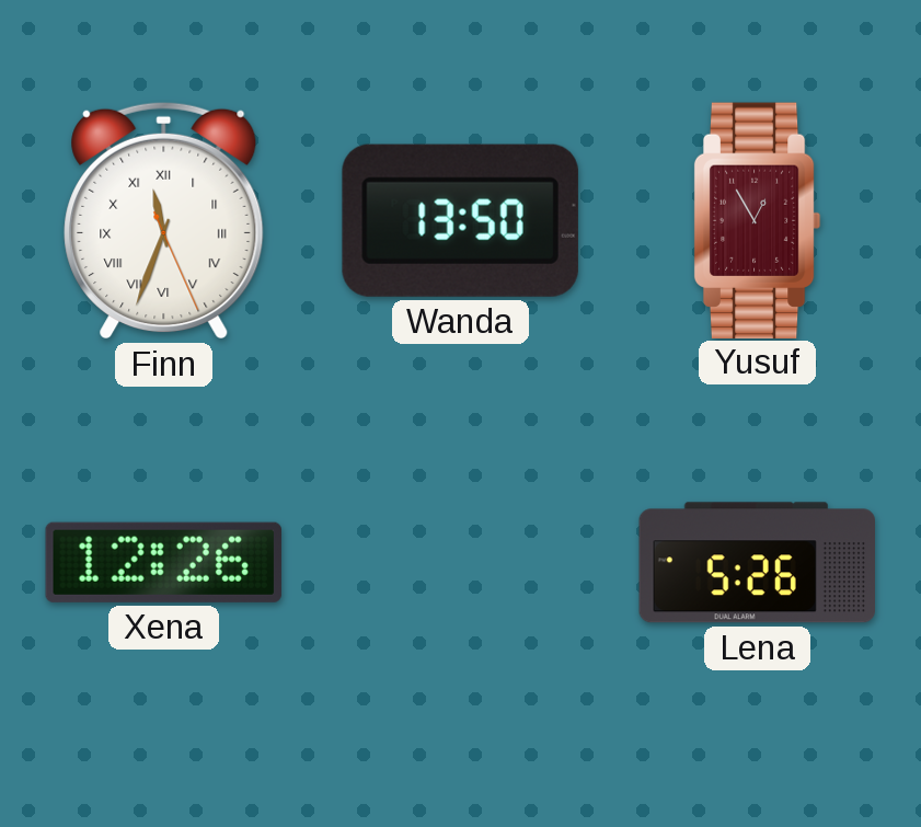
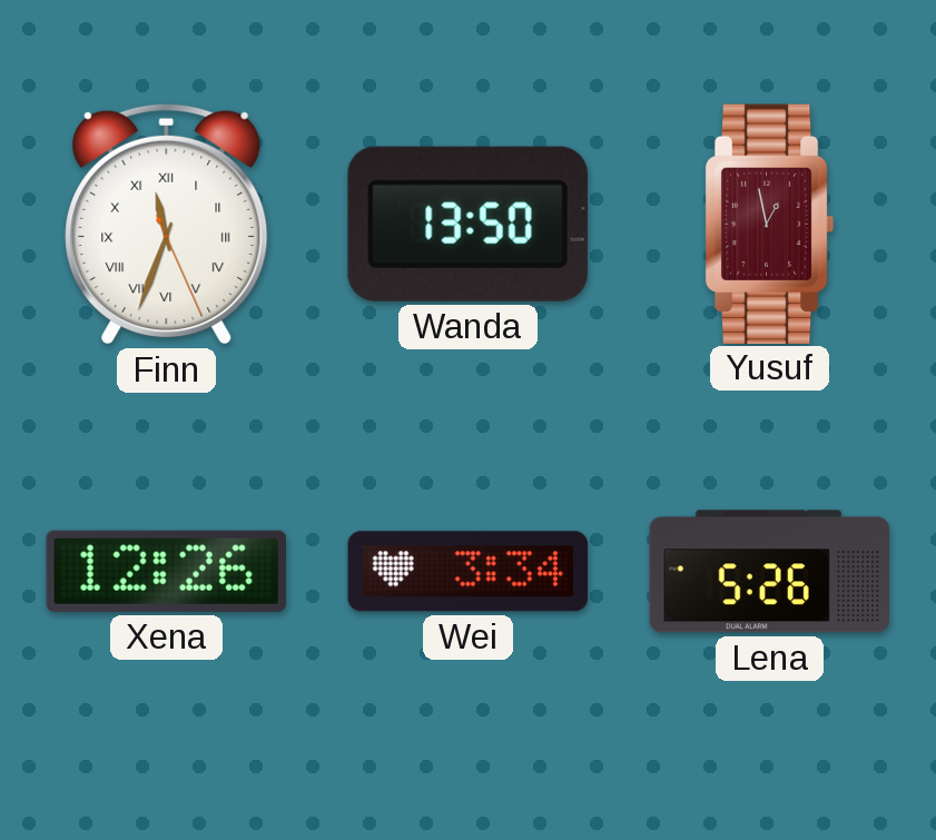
Yusuf: 12:55 -> 12:58
Wei: none -> 3:34
